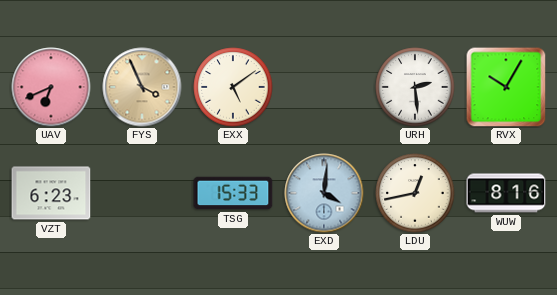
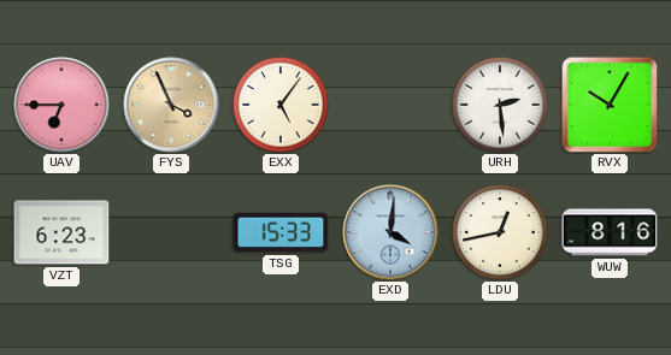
UAV: 6:41 -> 6:45
EXX: 5:09 -> 5:06
